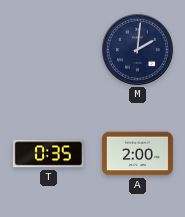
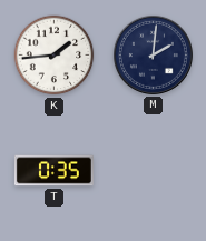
K: none -> 1:44
A: 2:00 -> none
